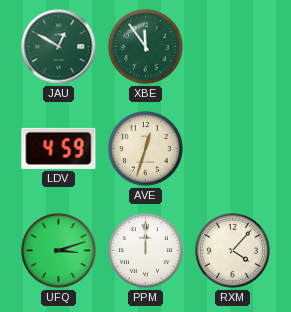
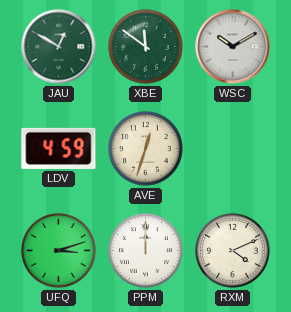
XBE: 11:54 -> 11:51
WSC: none -> 10:10
RXM: 4:07 -> 4:11
